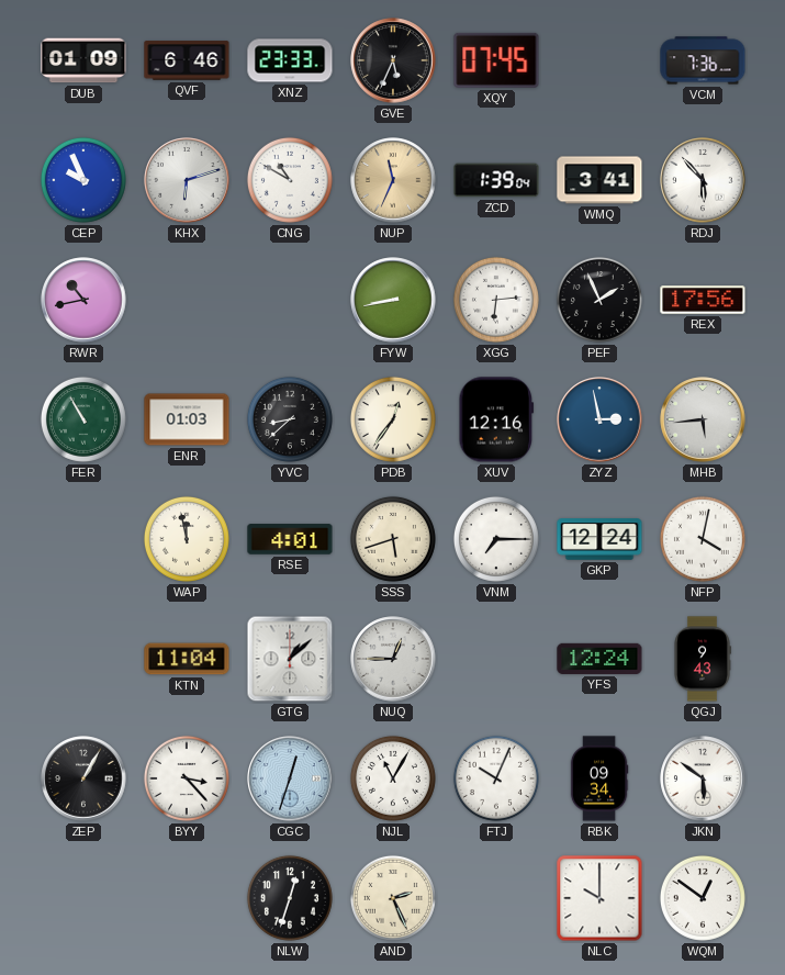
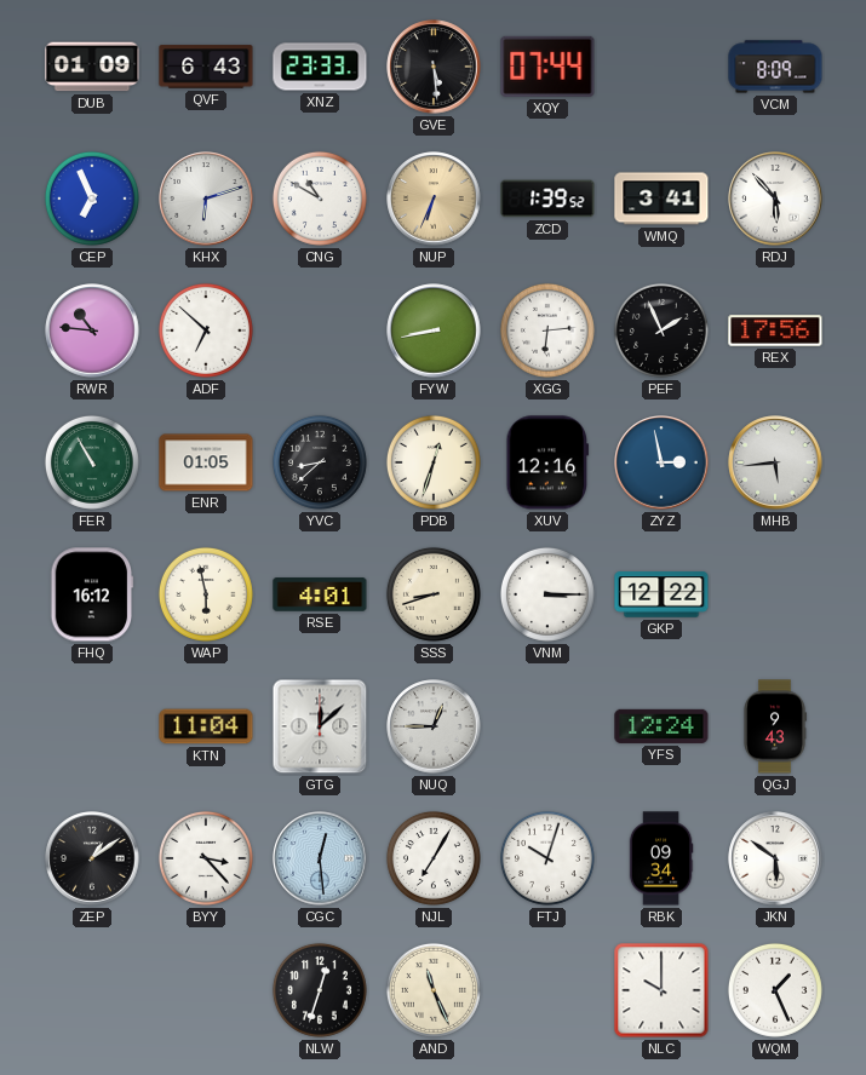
QVF: 6:46 -> 6:43
GVE: 5:34 -> 5:29
XQY: 07:45 -> 07:44
VCM: 7:36 -> 8:09
CEP: 9:56 -> 6:56
NUP: 11:34 -> 6:34
ZCD: 1:39:04 -> 1:39:52
RWR: 10:43 -> 10:46
ADF: none -> 6:52
ENR: 01:03 -> 01:05
PDB: 12:36 -> 12:33
FHQ: none -> 16:12
WAP: 11:58 -> 5:58
SSS: 5:42 -> 8:42
VNM: 7:15 -> 3:15
GKP: 12:24 -> 12:22
NFP: 4:02 -> none
GTG: 1:08 -> 12:08
ZEP: 1:05 -> 1:09
CGC: 12:33 -> 12:29
NJL: 11:05 -> 7:05
FTJ: 10:04 -> 10:03
AND: 2:26 -> 11:26
WQM: 12:51 -> 1:26
